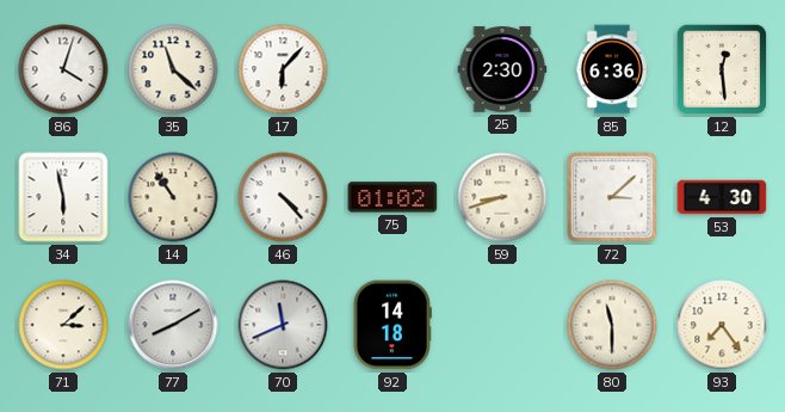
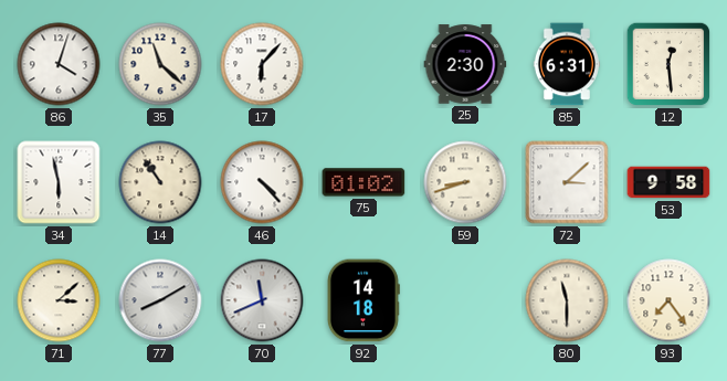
85: 6:36 -> 6:31
53: 4:30 -> 9:58
